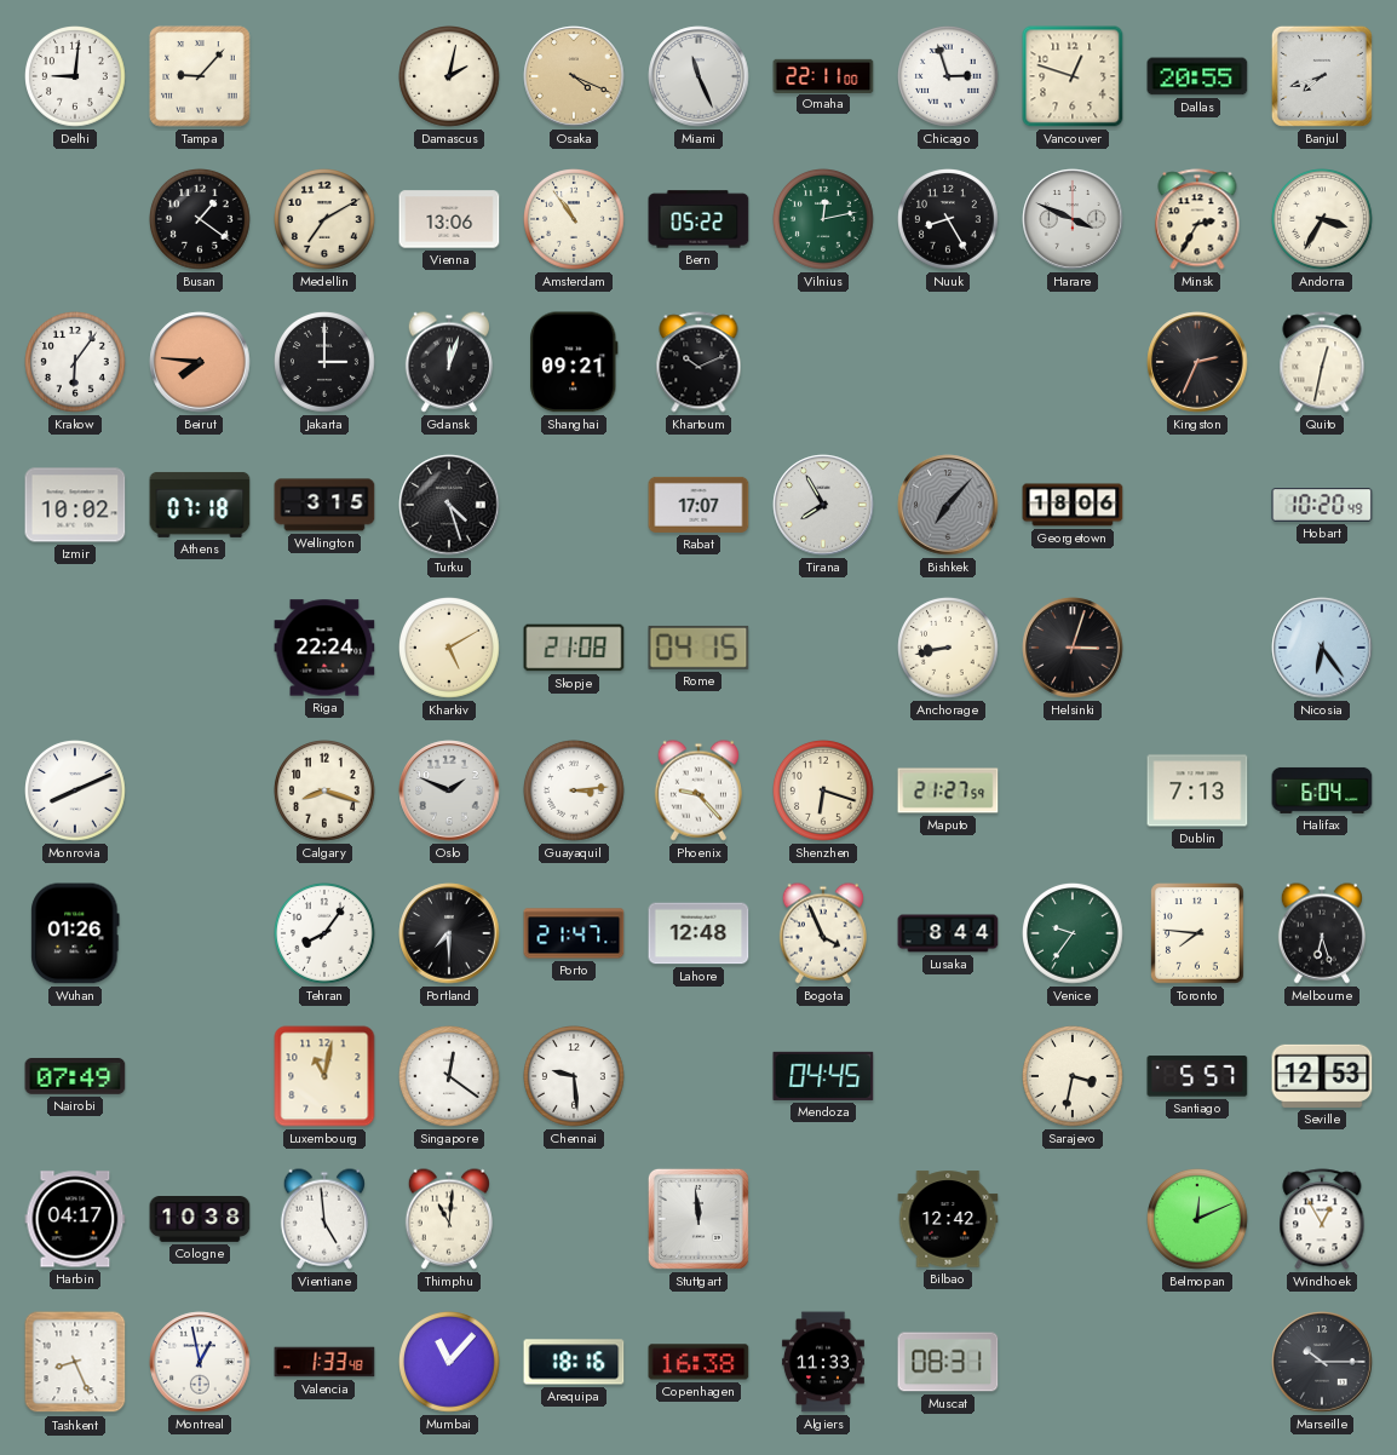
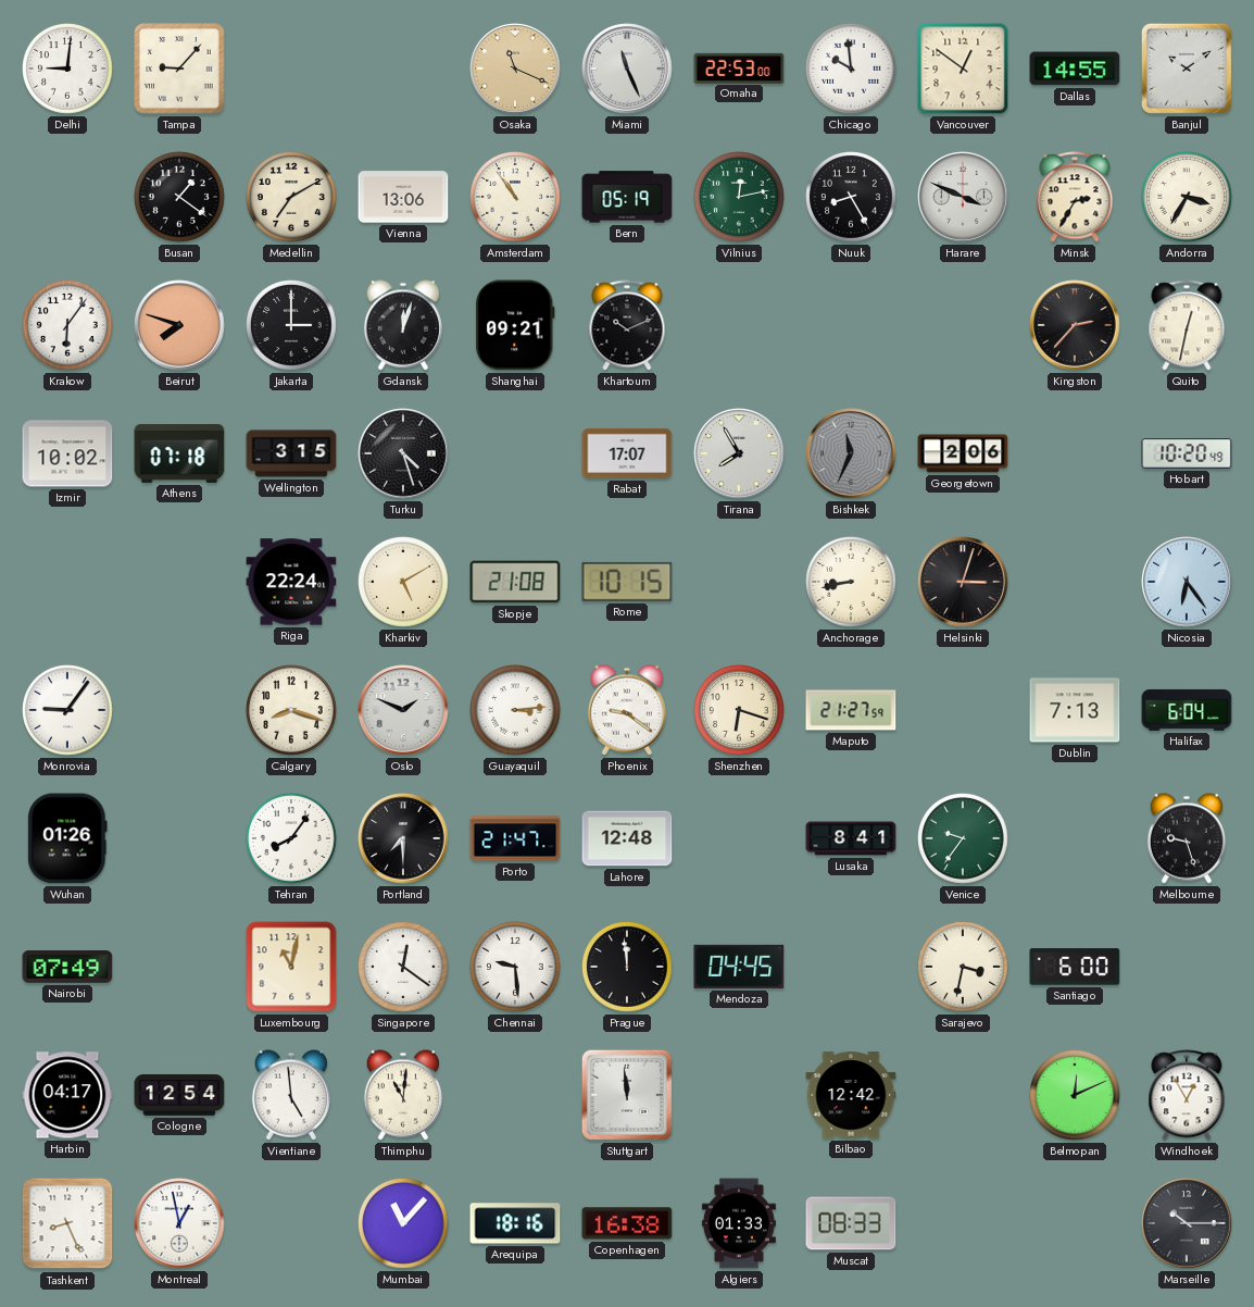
Damascus: 2:02 -> none
Osaka: 4:19 -> 11:19
Omaha: 22:11 -> 22:53
Chicago: 2:57 -> 9:59
Vancouver: 12:48 -> 12:51
Dallas: 20:55 -> 14:55
Banjul: 7:42 -> 10:09
Bern: 05:22 -> 05:19
Beirut: 7:46 -> 7:48
Kingston: 2:34 -> 2:37
Bishkek: 7:07 -> 11:34
Georgetown: 18:06 -> 2:06
Rome: 04:15 -> 10:15
Monrovia: 8:11 -> 9:06
Phoenix: 9:23 -> 9:21
Bogota: 3:56 -> none
Lusaka: 8:44 -> 8:41
Toronto: 7:46 -> none
Melbourne: 6:27 -> 9:27
Prague: none -> 11:59
Santiago: 5:57 -> 6:00
Seville: 12:53 -> none
Cologne: 10:38 -> 12:54
Valencia: 1:33 -> none
Algiers: 11:33 -> 01:33
Muscat: 08:31 -> 08:33
